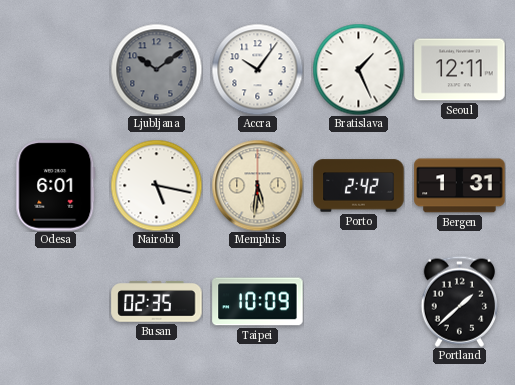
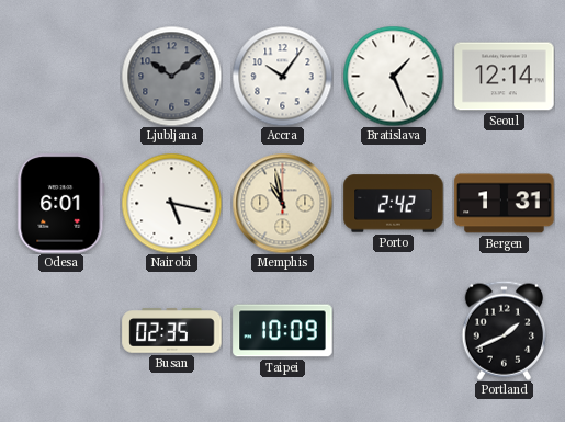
Seoul: 12:11 -> 12:14
Memphis: 5:31 -> 10:58
Portland: 1:38 -> 1:41
